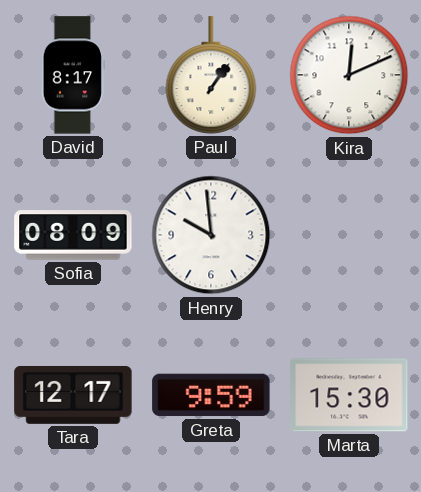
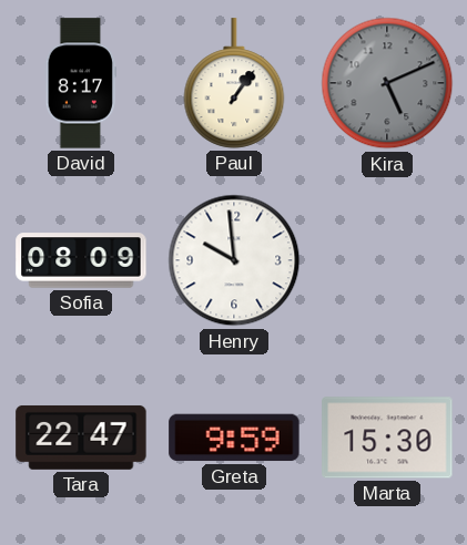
Kira: 12:11 -> 5:11
Kira dial: white -> grey
Tara: 12:17 -> 22:47
